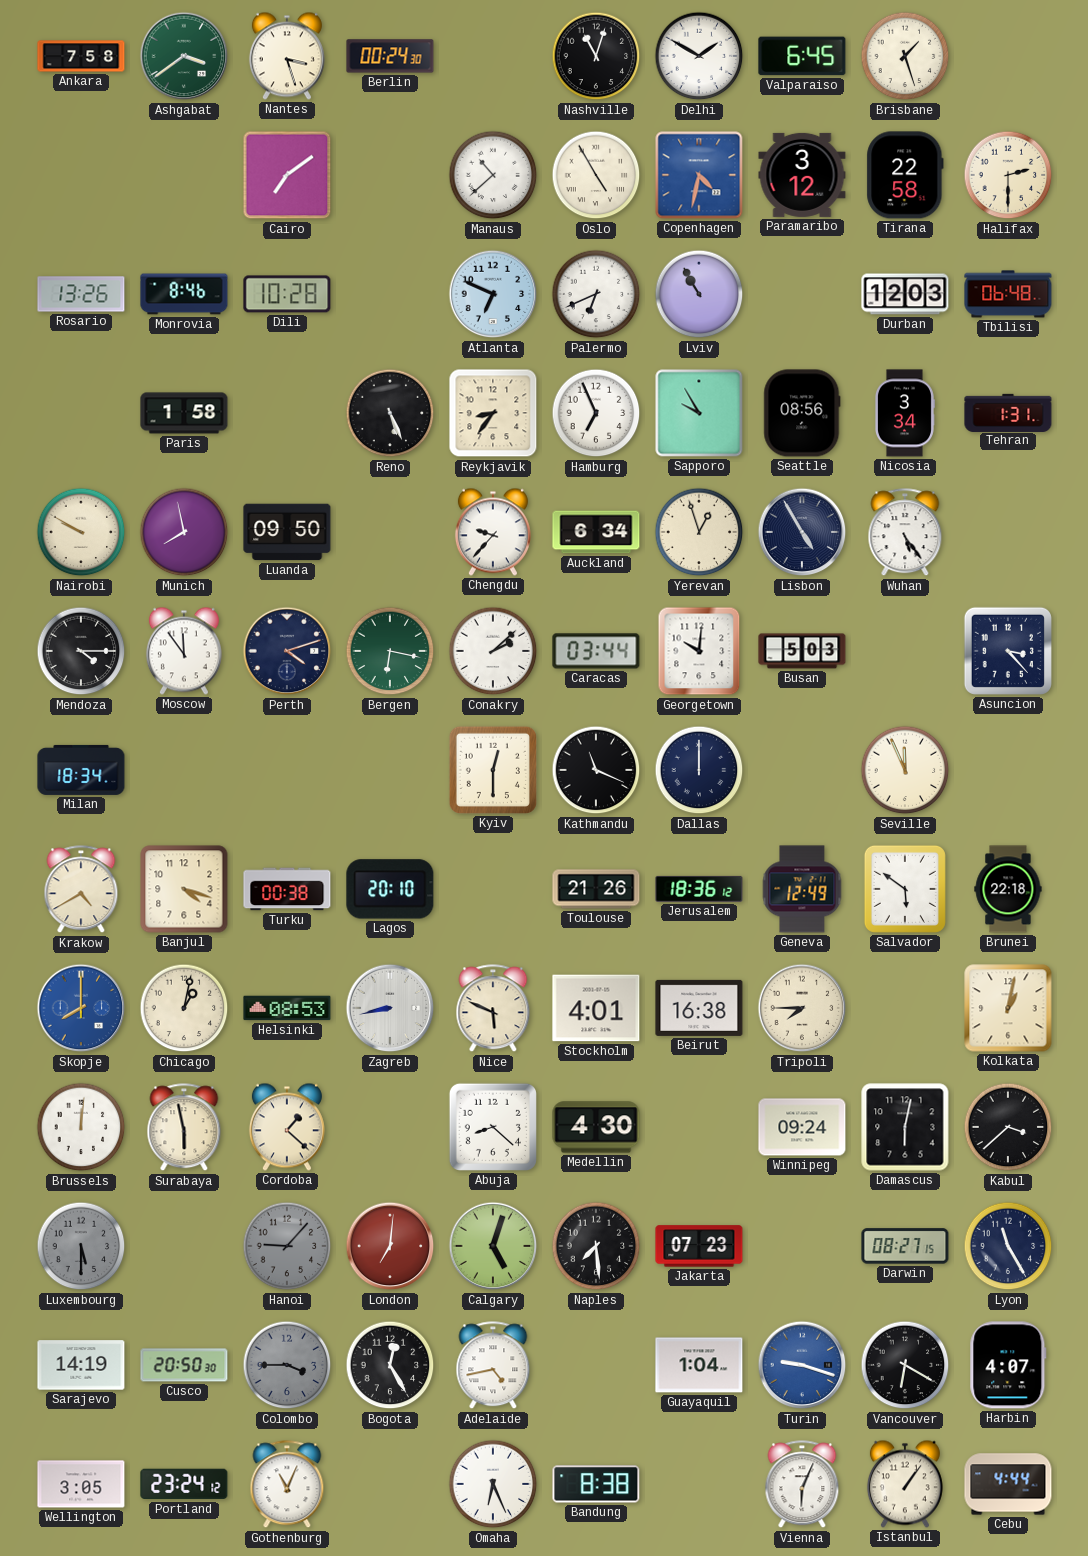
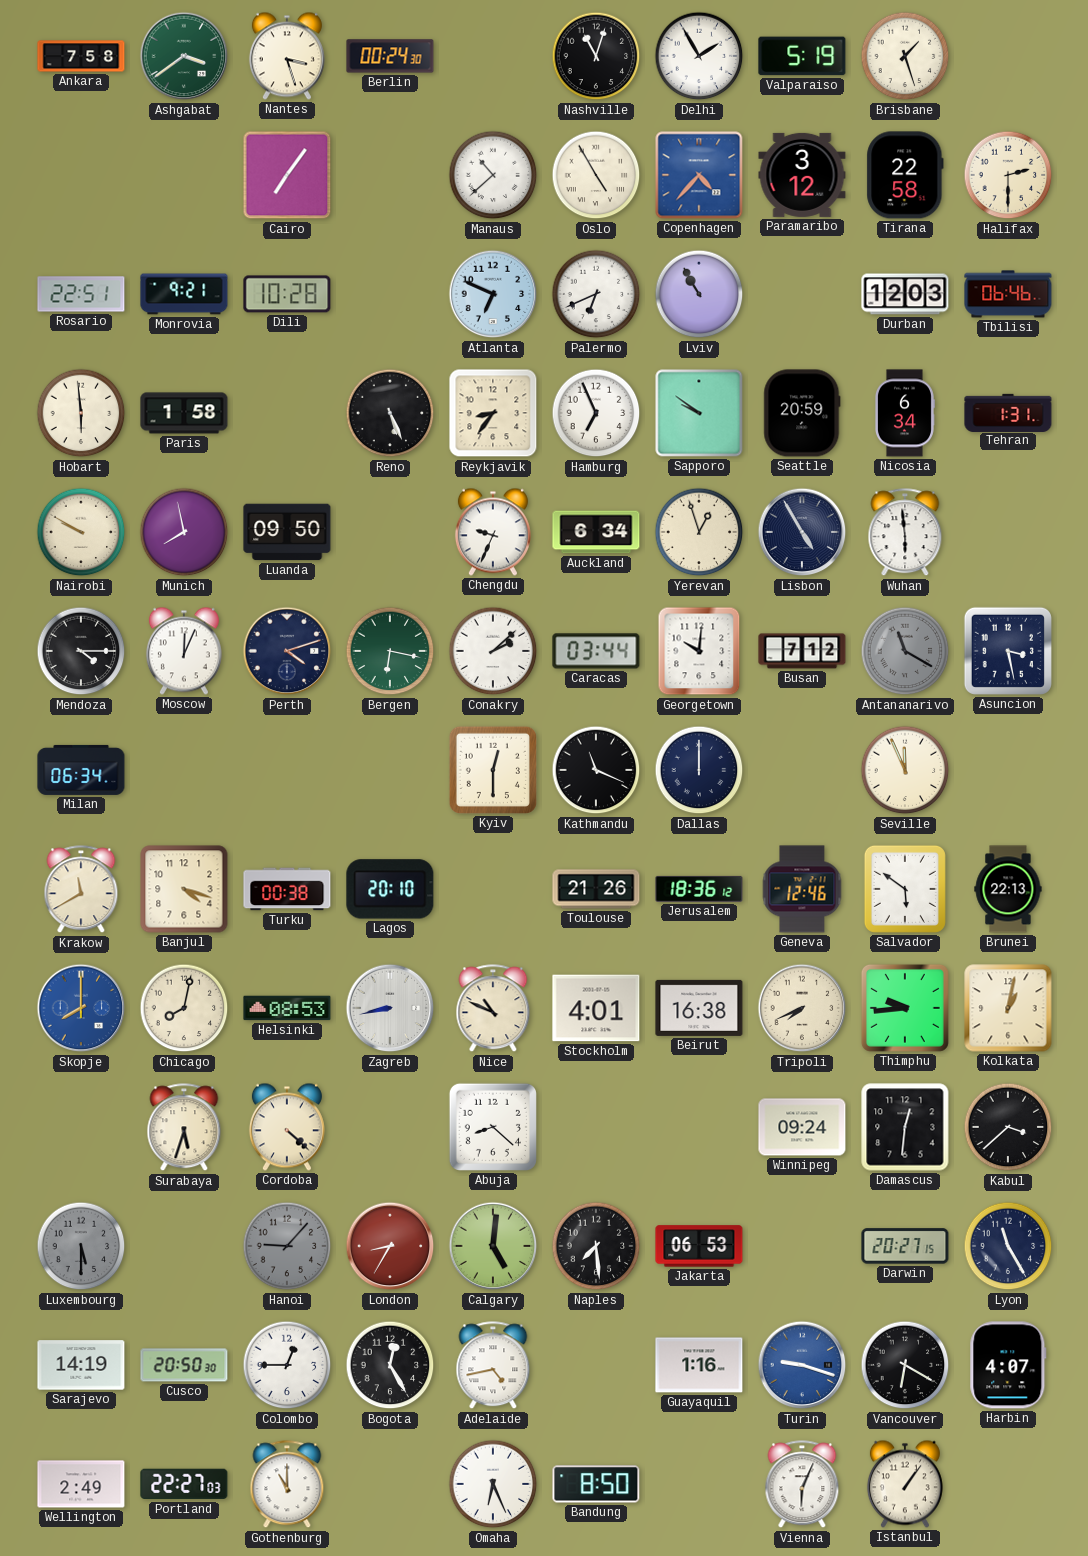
Delhi: 1:50 -> 1:55
Valparaiso: 6:45 -> 5:19
Cairo: 7:09 -> 7:06
Copenhagen: 4:32 -> 4:37
Rosario: 13:26 -> 22:51
Monrovia: 8:46 -> 9:21
Tbilisi: 06:48 -> 06:46
Hobart: none -> 5:59
Sapporo: 9:55 -> 9:51
Seattle: 08:56 -> 20:59
Nicosia: 3:34 -> 6:34
Chengdu: 9:37 -> 9:34
Wuhan: 5:24 -> 5:59
Moscow: 11:54 -> 12:04
Busan: 5:03 -> 7:12
Antananarivo: none -> 11:20
Asuncion: 3:23 -> 3:28
Milan: 18:34 -> 06:34
Krakow: 4:40 -> 11:40
Geneva: 12:49 -> 12:46
Brunei: 22:18 -> 22:13
Chicago: 1:02 -> 8:02
Nice: 5:49 -> 10:49
Tripoli: 7:45 -> 7:41
Thimphu: none -> 9:44
Brussels: 12:01 -> none
Surabaya: 5:58 -> 5:33
Cordoba: 1:22 -> 4:22
Medellin: 4:30 -> none
Damascus: 6:02 -> 12:31
London: 7:01 -> 8:35
Calgary: 5:03 -> 5:01
Jakarta: 07:23 -> 06:53
Darwin: 08:27 -> 20:27
Colombo: 3:45 -> 12:45
Colombo dial: grey -> white
Guayaquil: 1:04 -> 1:16
Wellington: 3:05 -> 2:49
Portland: 23:24 -> 22:27
Gothenburg: 11:04 -> 11:00
Bandung: 8:38 -> 8:50
Cebu: 4:44 -> none
